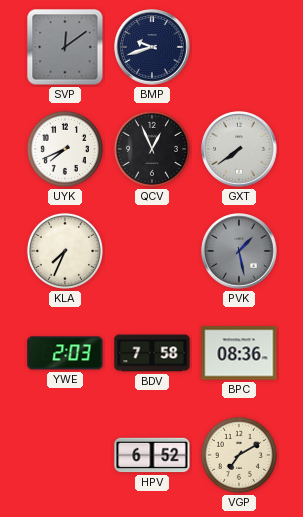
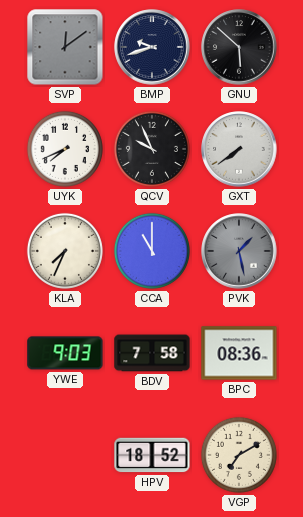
GNU: none -> 5:52
QCV: 12:56 -> 9:56
CCA: none -> 11:00
YWE: 2:03 -> 9:03
HPV: 6:52 -> 18:52
